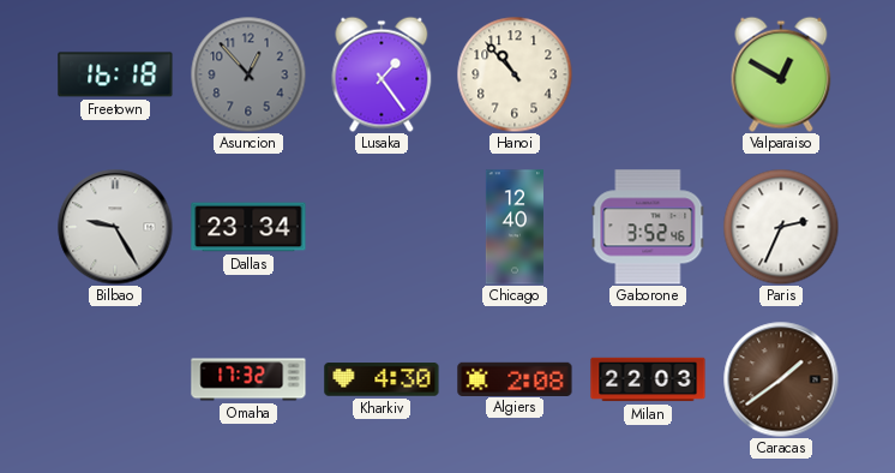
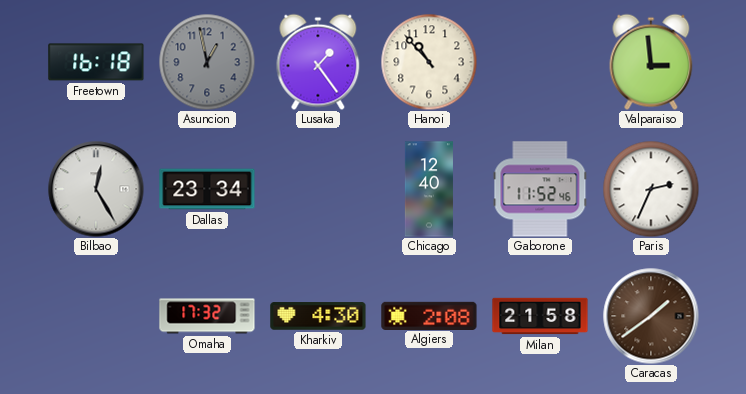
Asuncion: 12:53 -> 12:58
Valparaiso: 12:50 -> 2:59
Bilbao: 9:25 -> 12:25
Gaborone: 3:52 -> 11:52
Milan: 22:03 -> 21:58
